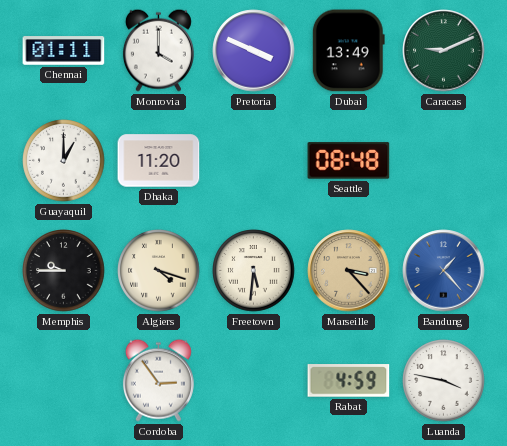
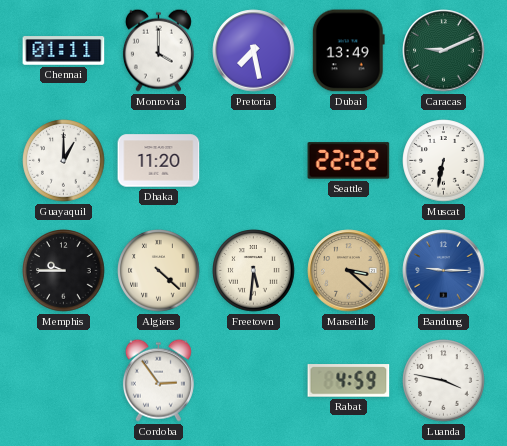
Pretoria: 3:49 -> 7:28
Seattle: 08:48 -> 22:22
Muscat: none -> 6:32
Algiers: 4:18 -> 4:22
Marseille: 3:23 -> 3:22
Bandung: 1:23 -> 9:15
